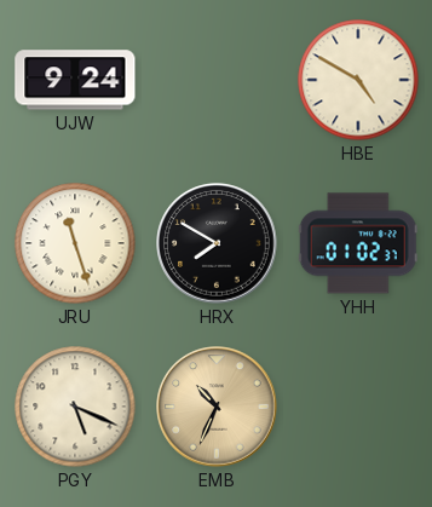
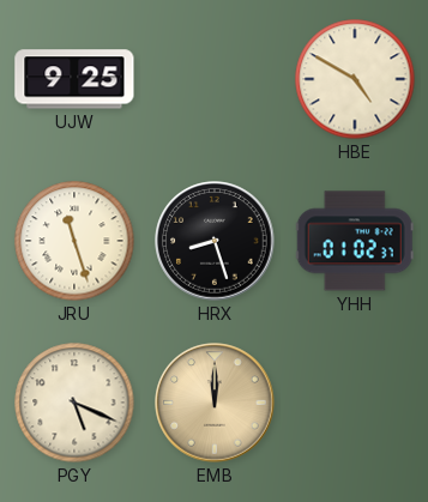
UJW: 9:24 -> 9:25
HRX: 7:50 -> 8:27
EMB: 10:34 -> 12:00
